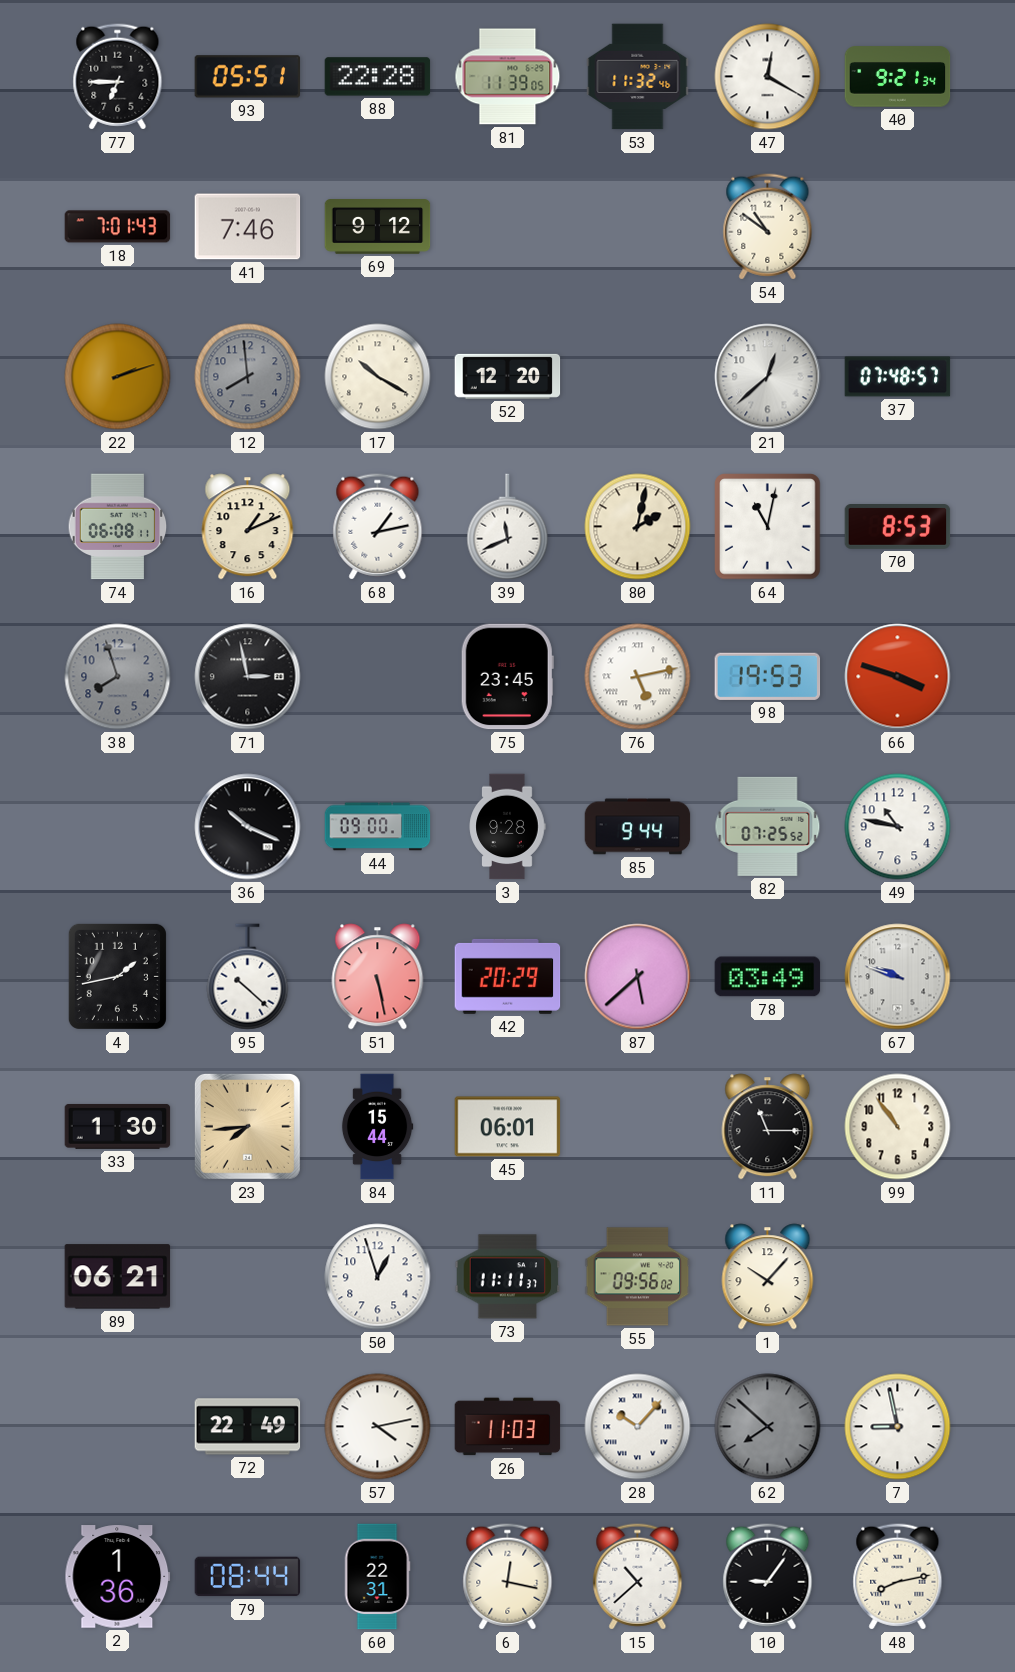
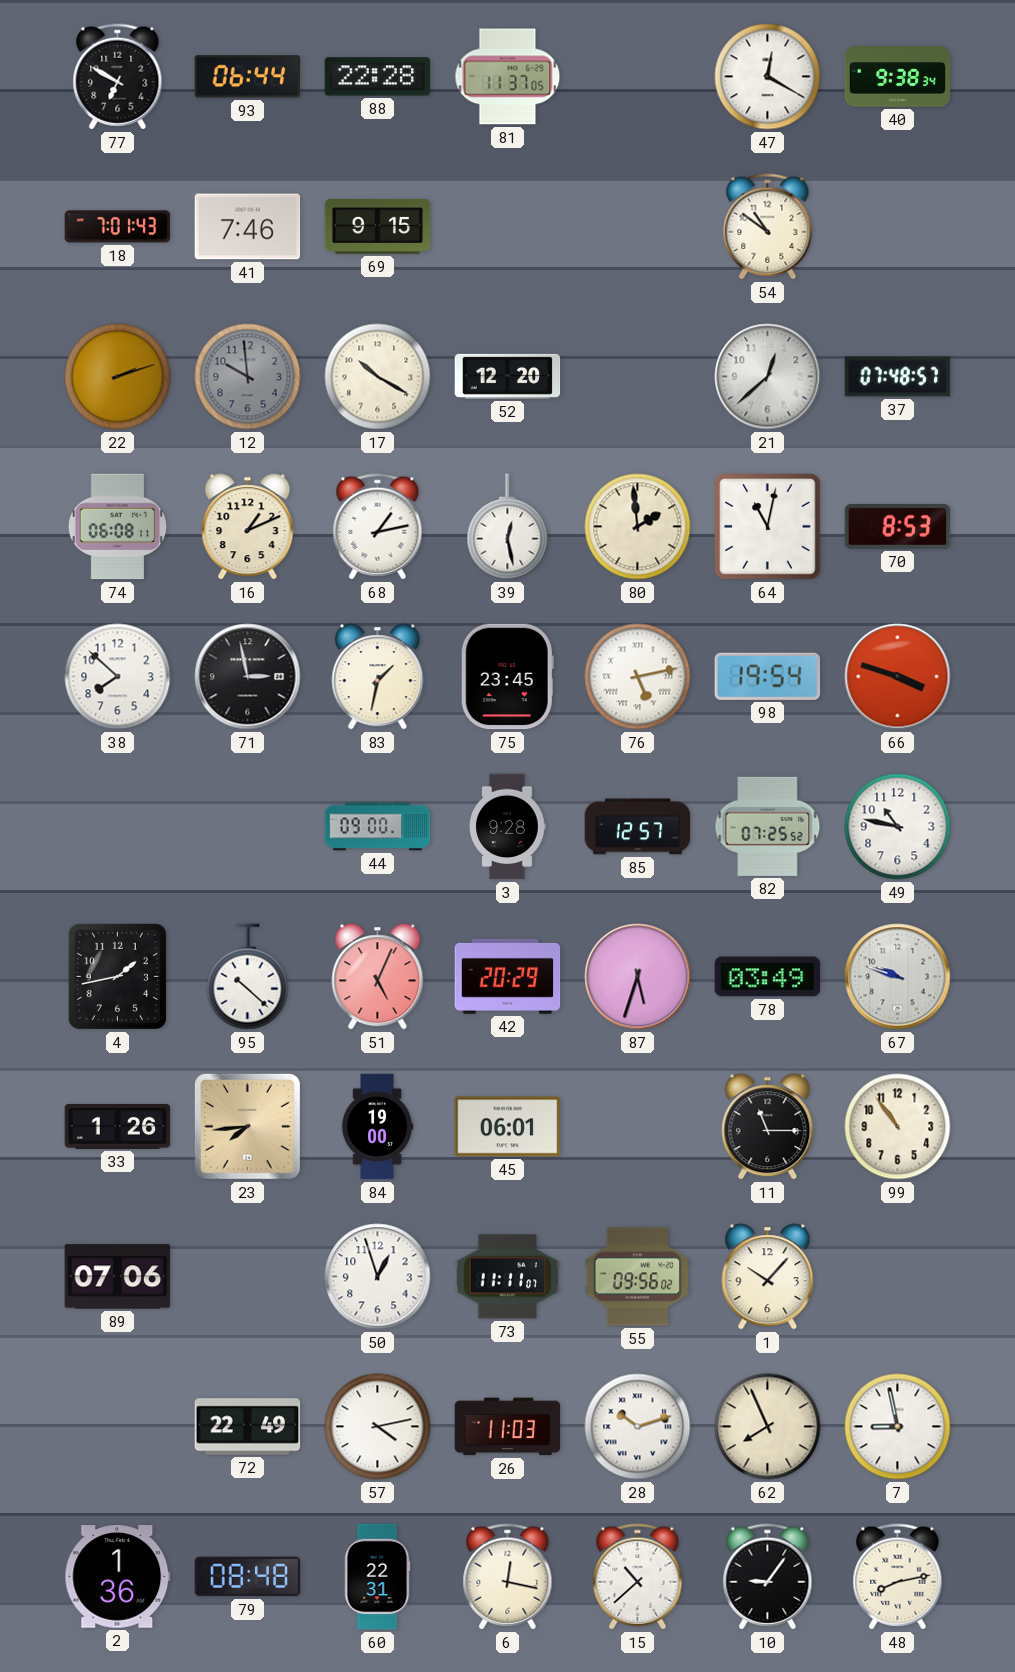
77: 6:45 -> 6:50
93: 05:51 -> 06:44
81: 11:39 -> 11:37
53: 11:32 -> none
40: 9:21 -> 9:38
69: 9:12 -> 9:15
12: 7:59 -> 9:59
39: 11:41 -> 12:28
80: 2:02 -> 1:59
38: 7:57 -> 7:52
38 dial: grey -> white
83: none -> 1:32
98: 19:53 -> 19:54
36: 10:19 -> none
85: 9:44 -> 12:57
51: 5:28 -> 5:04
87: 5:38 -> 5:33
33: 1:30 -> 1:26
84: 15:44 -> 19:00
89: 06:21 -> 07:06
73: 11:11:37 -> 11:11:07
28: 10:07 -> 10:12
62: 7:52 -> 7:56
62 dial: grey -> cream
79: 08:44 -> 08:48
